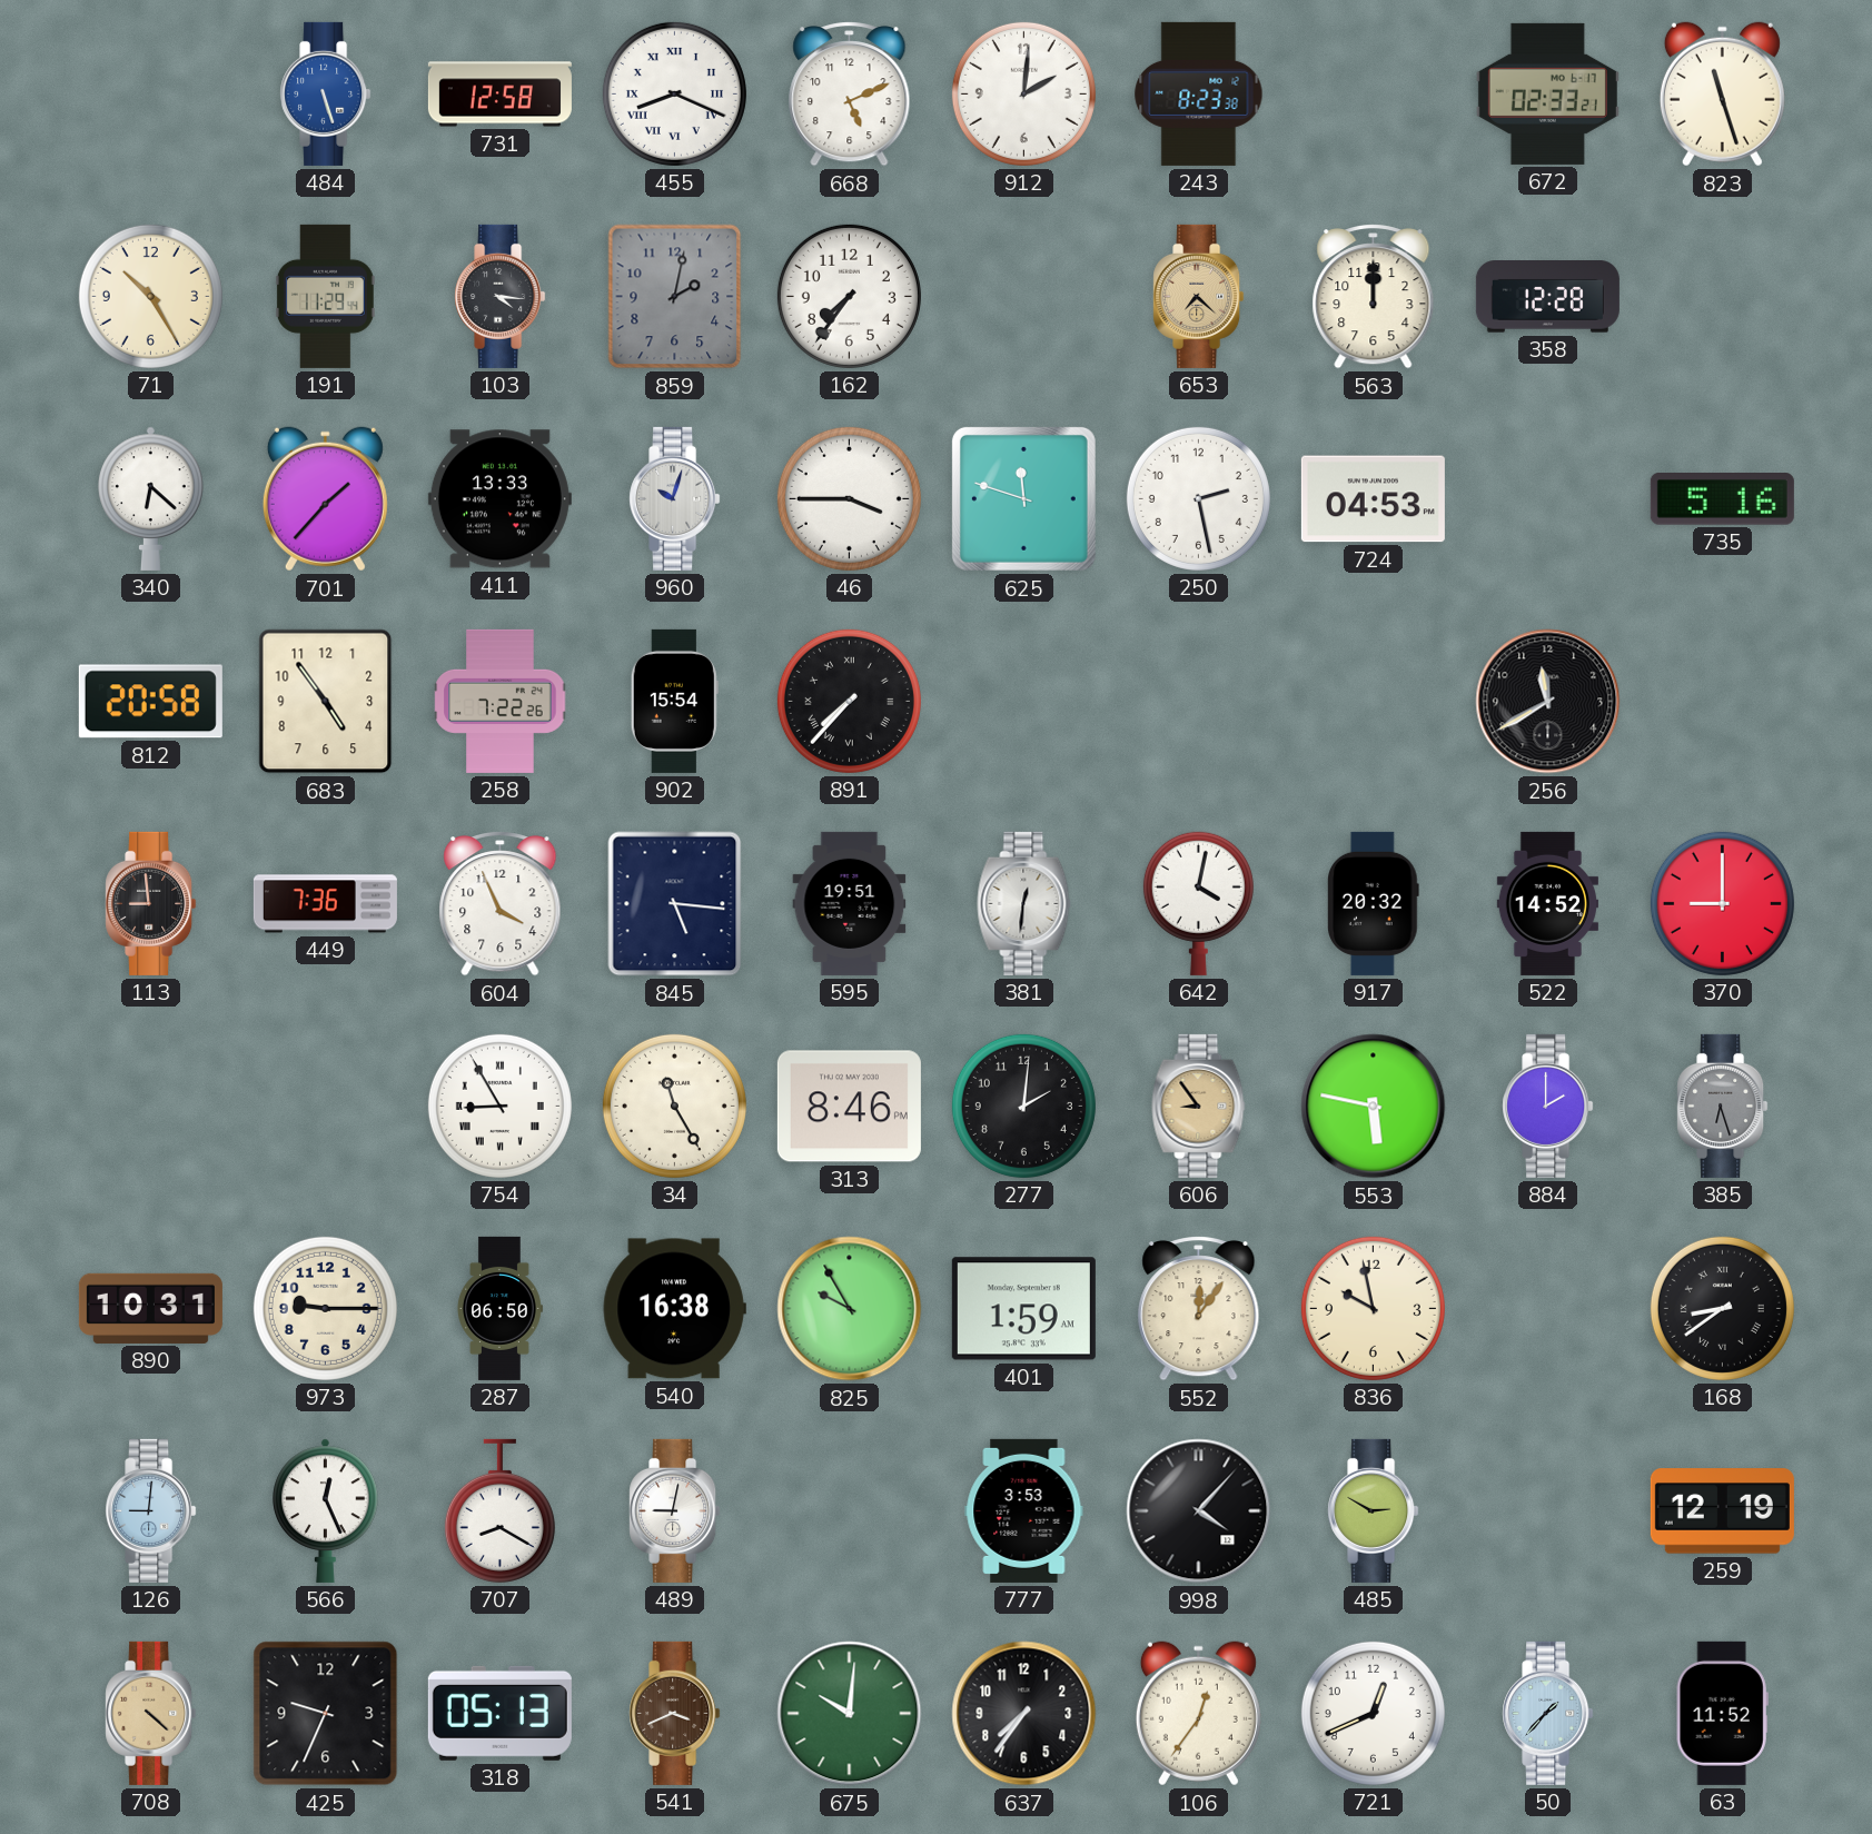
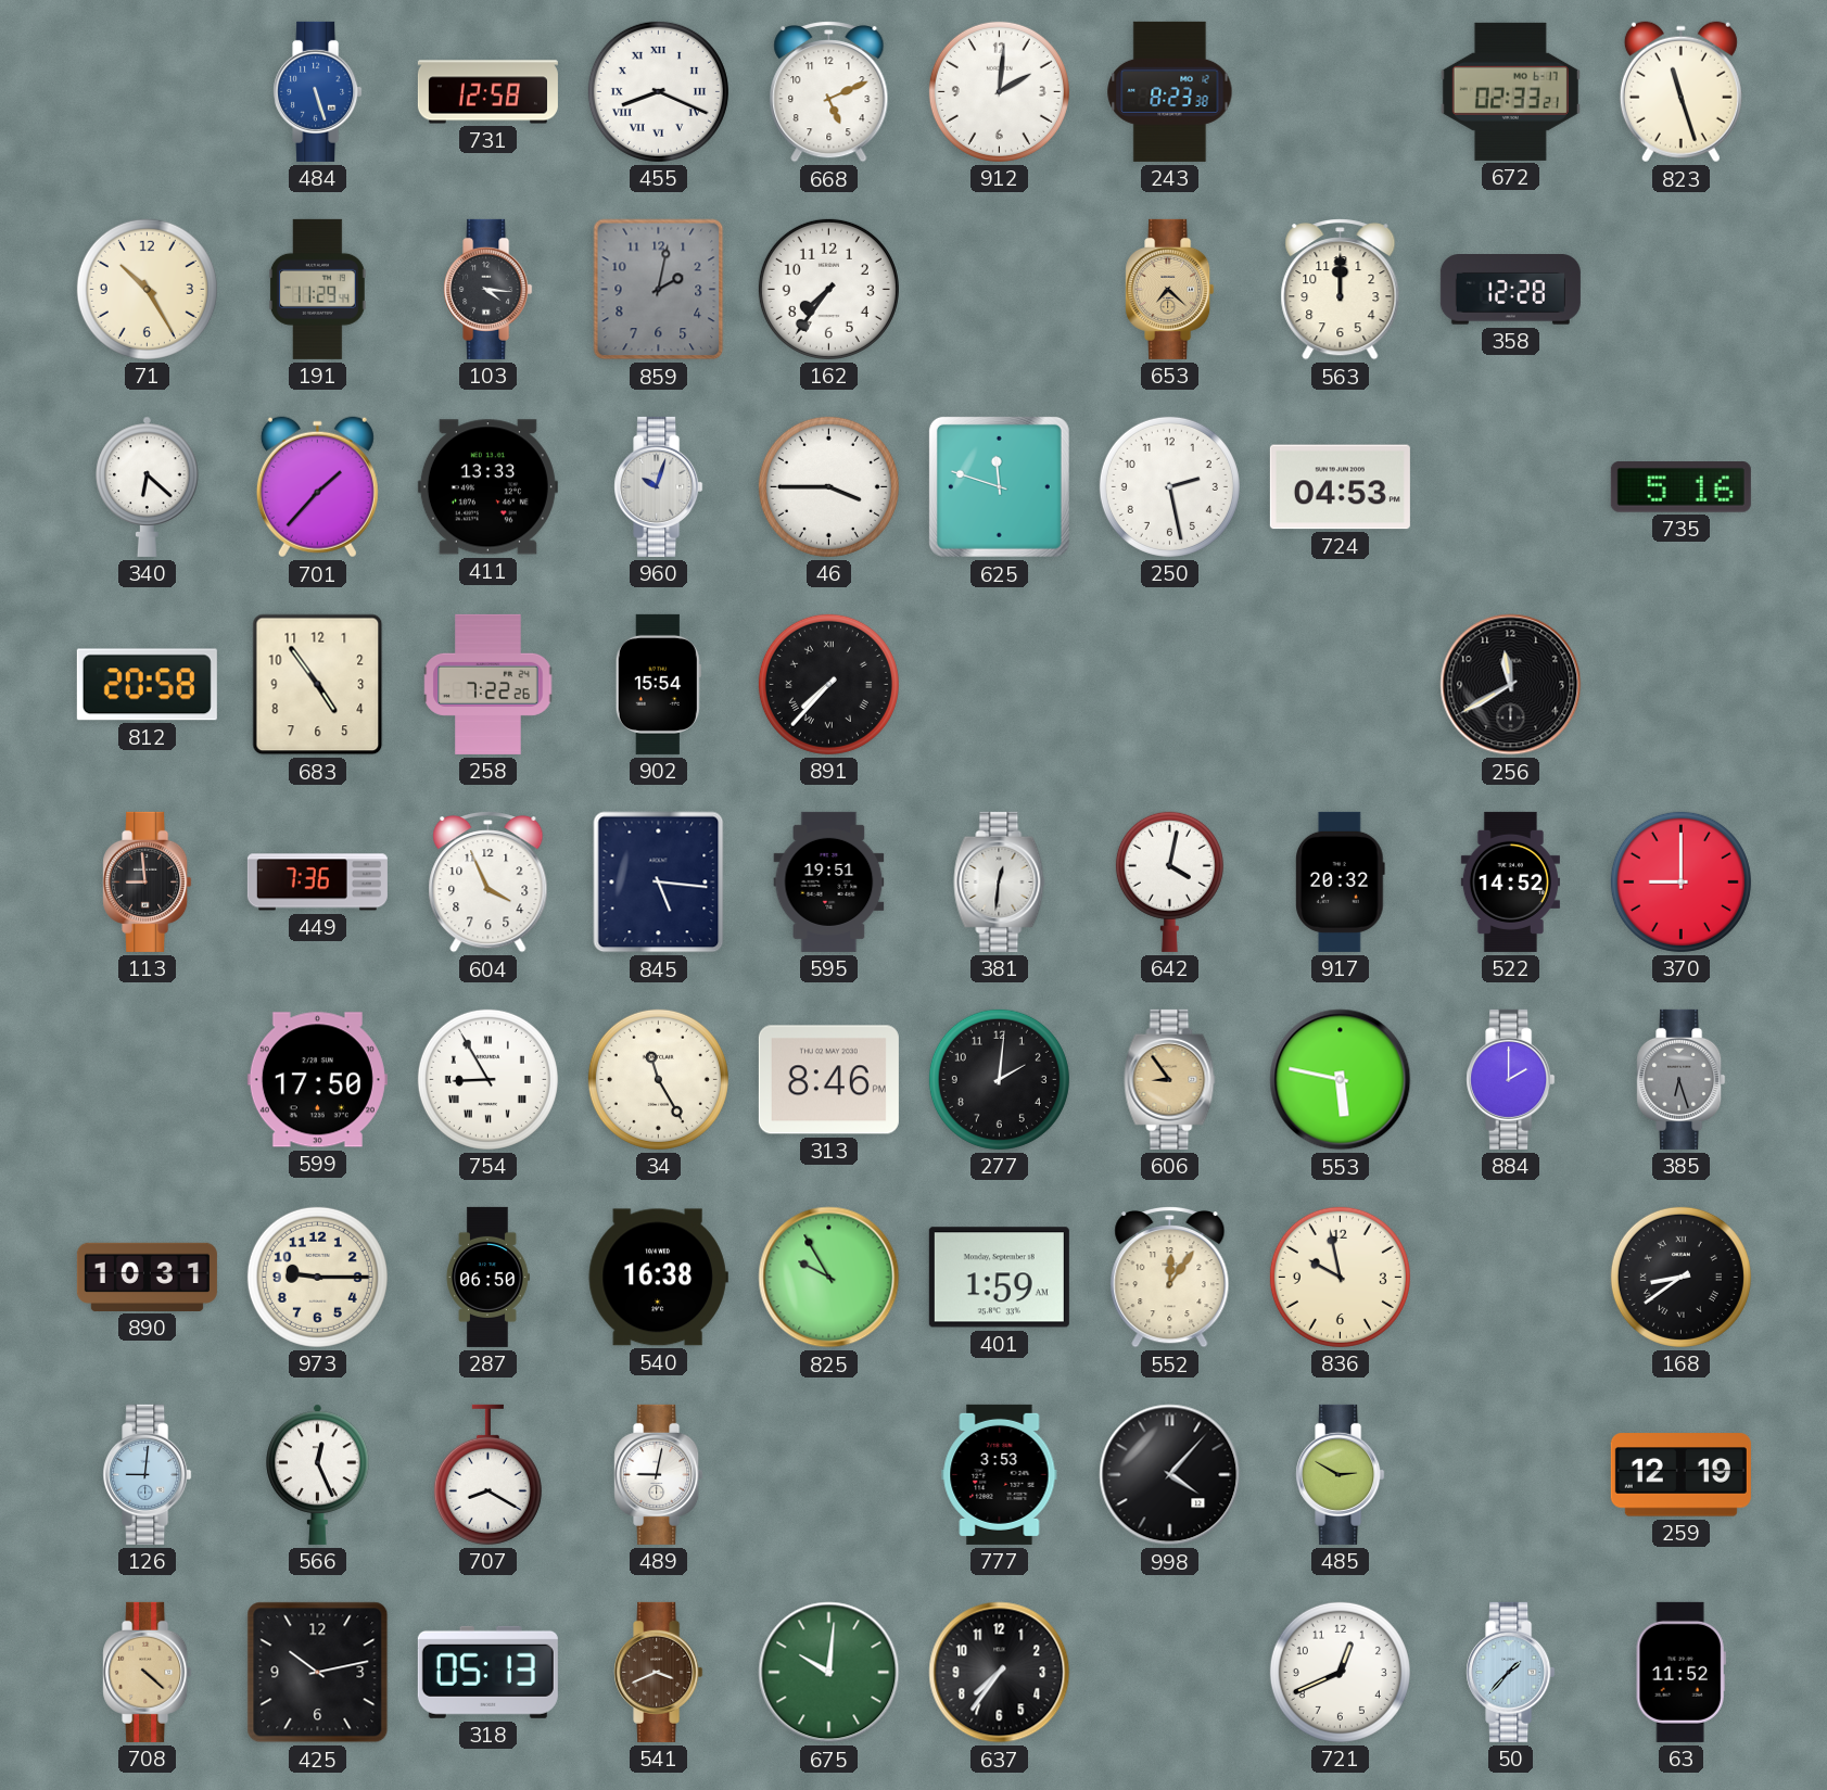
599: none -> 17:50
425: 9:34 -> 10:13
106: 12:36 -> none
